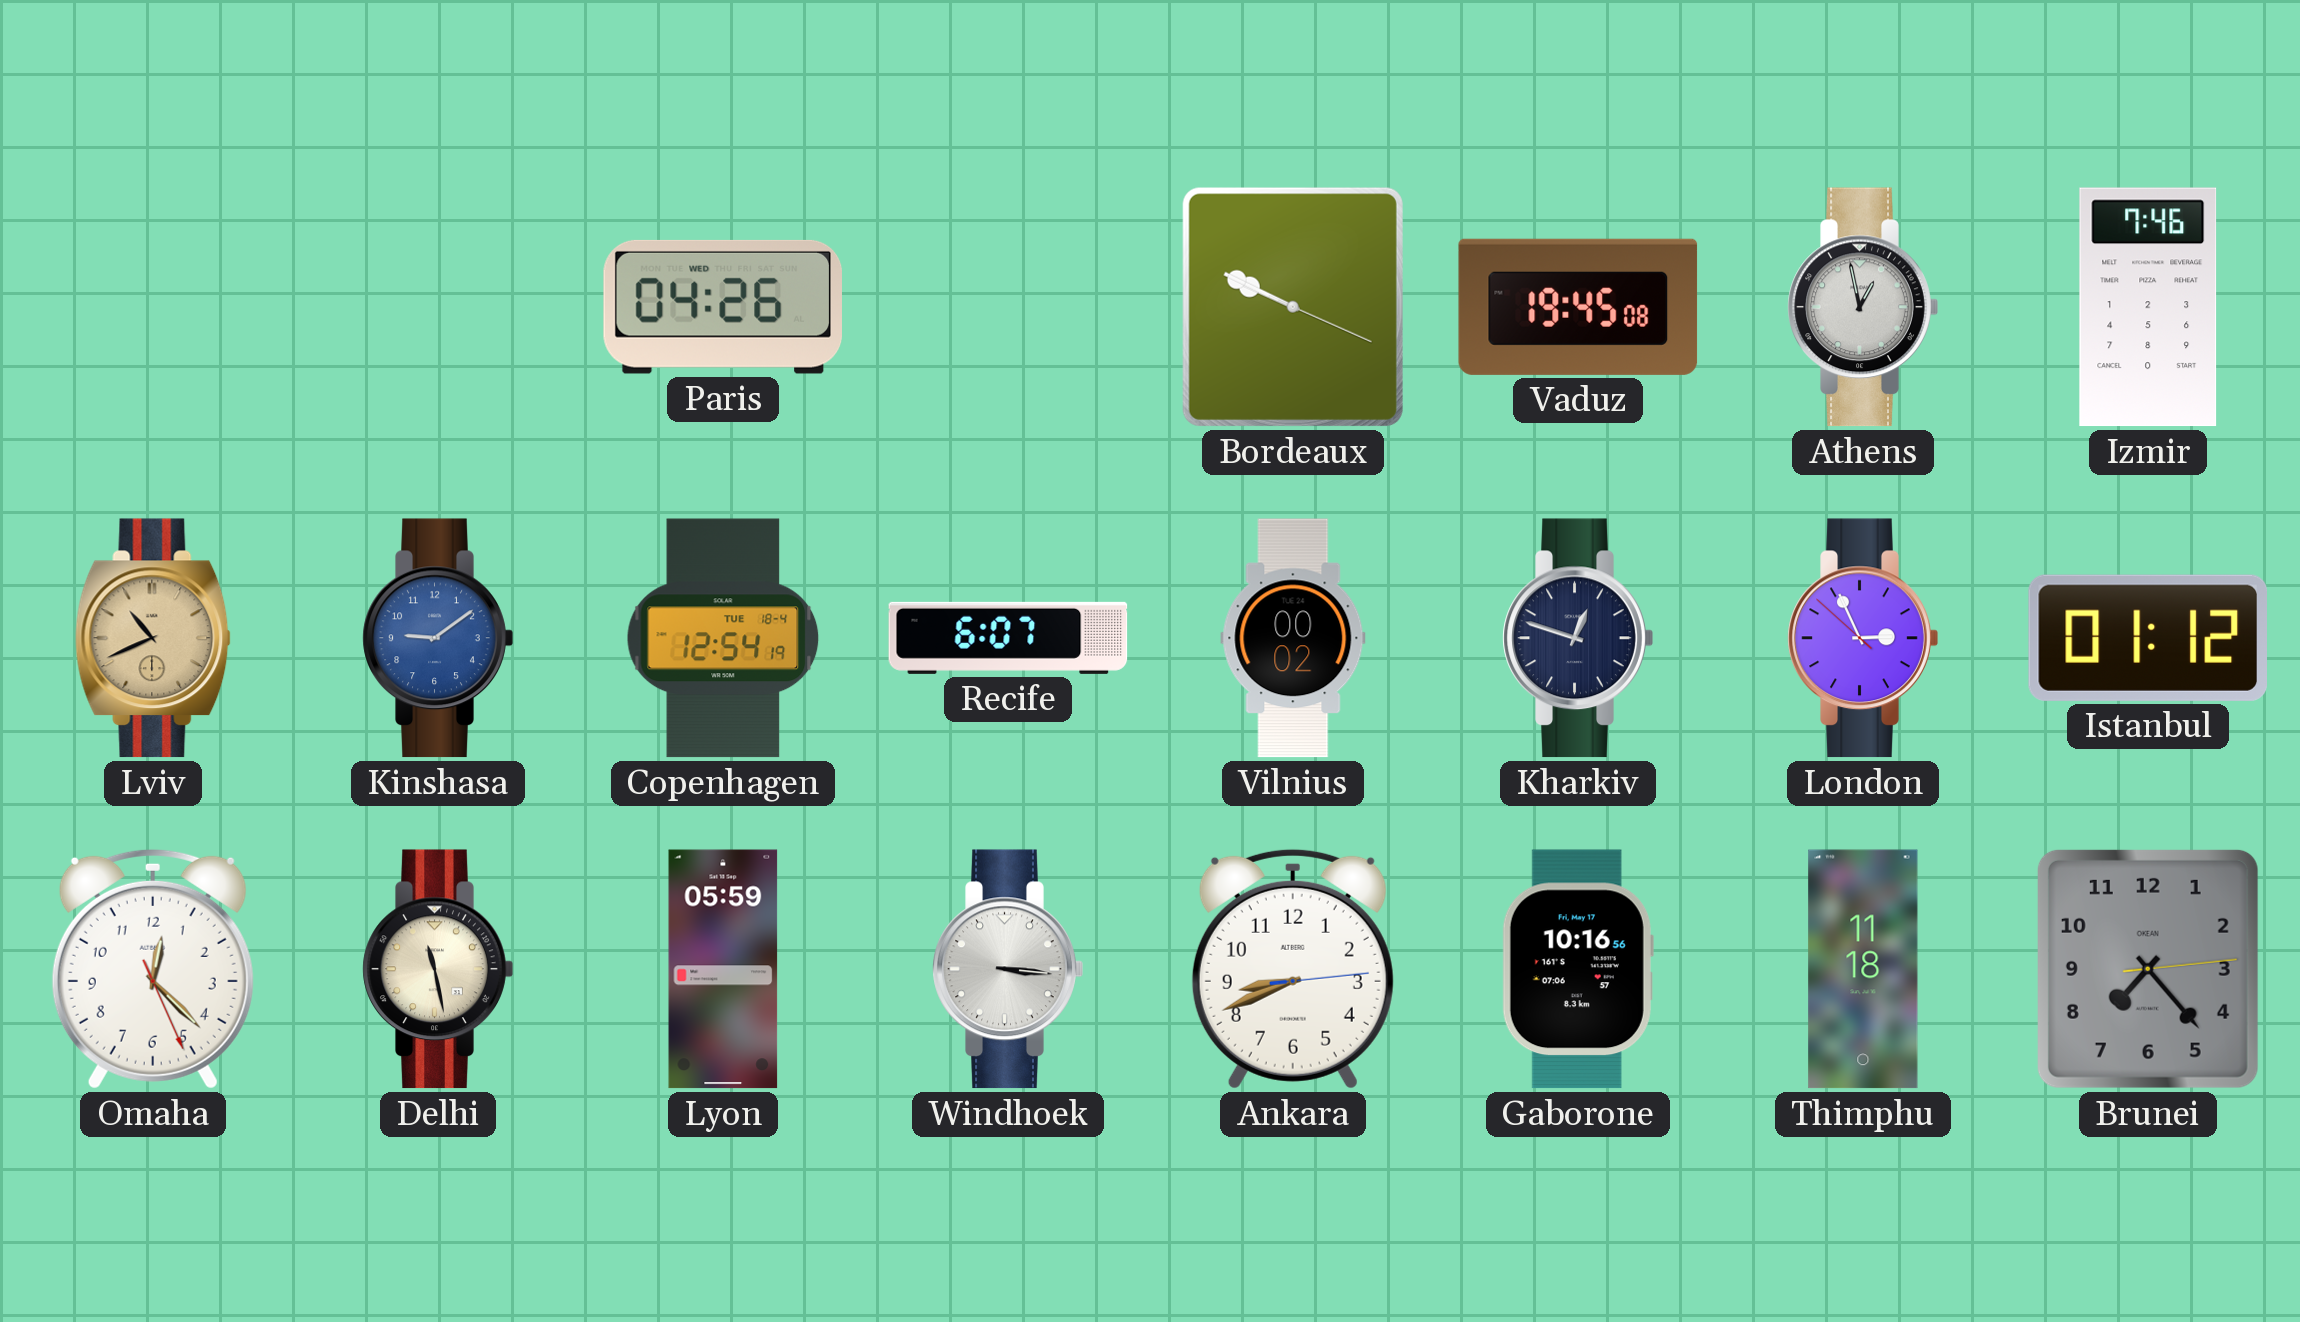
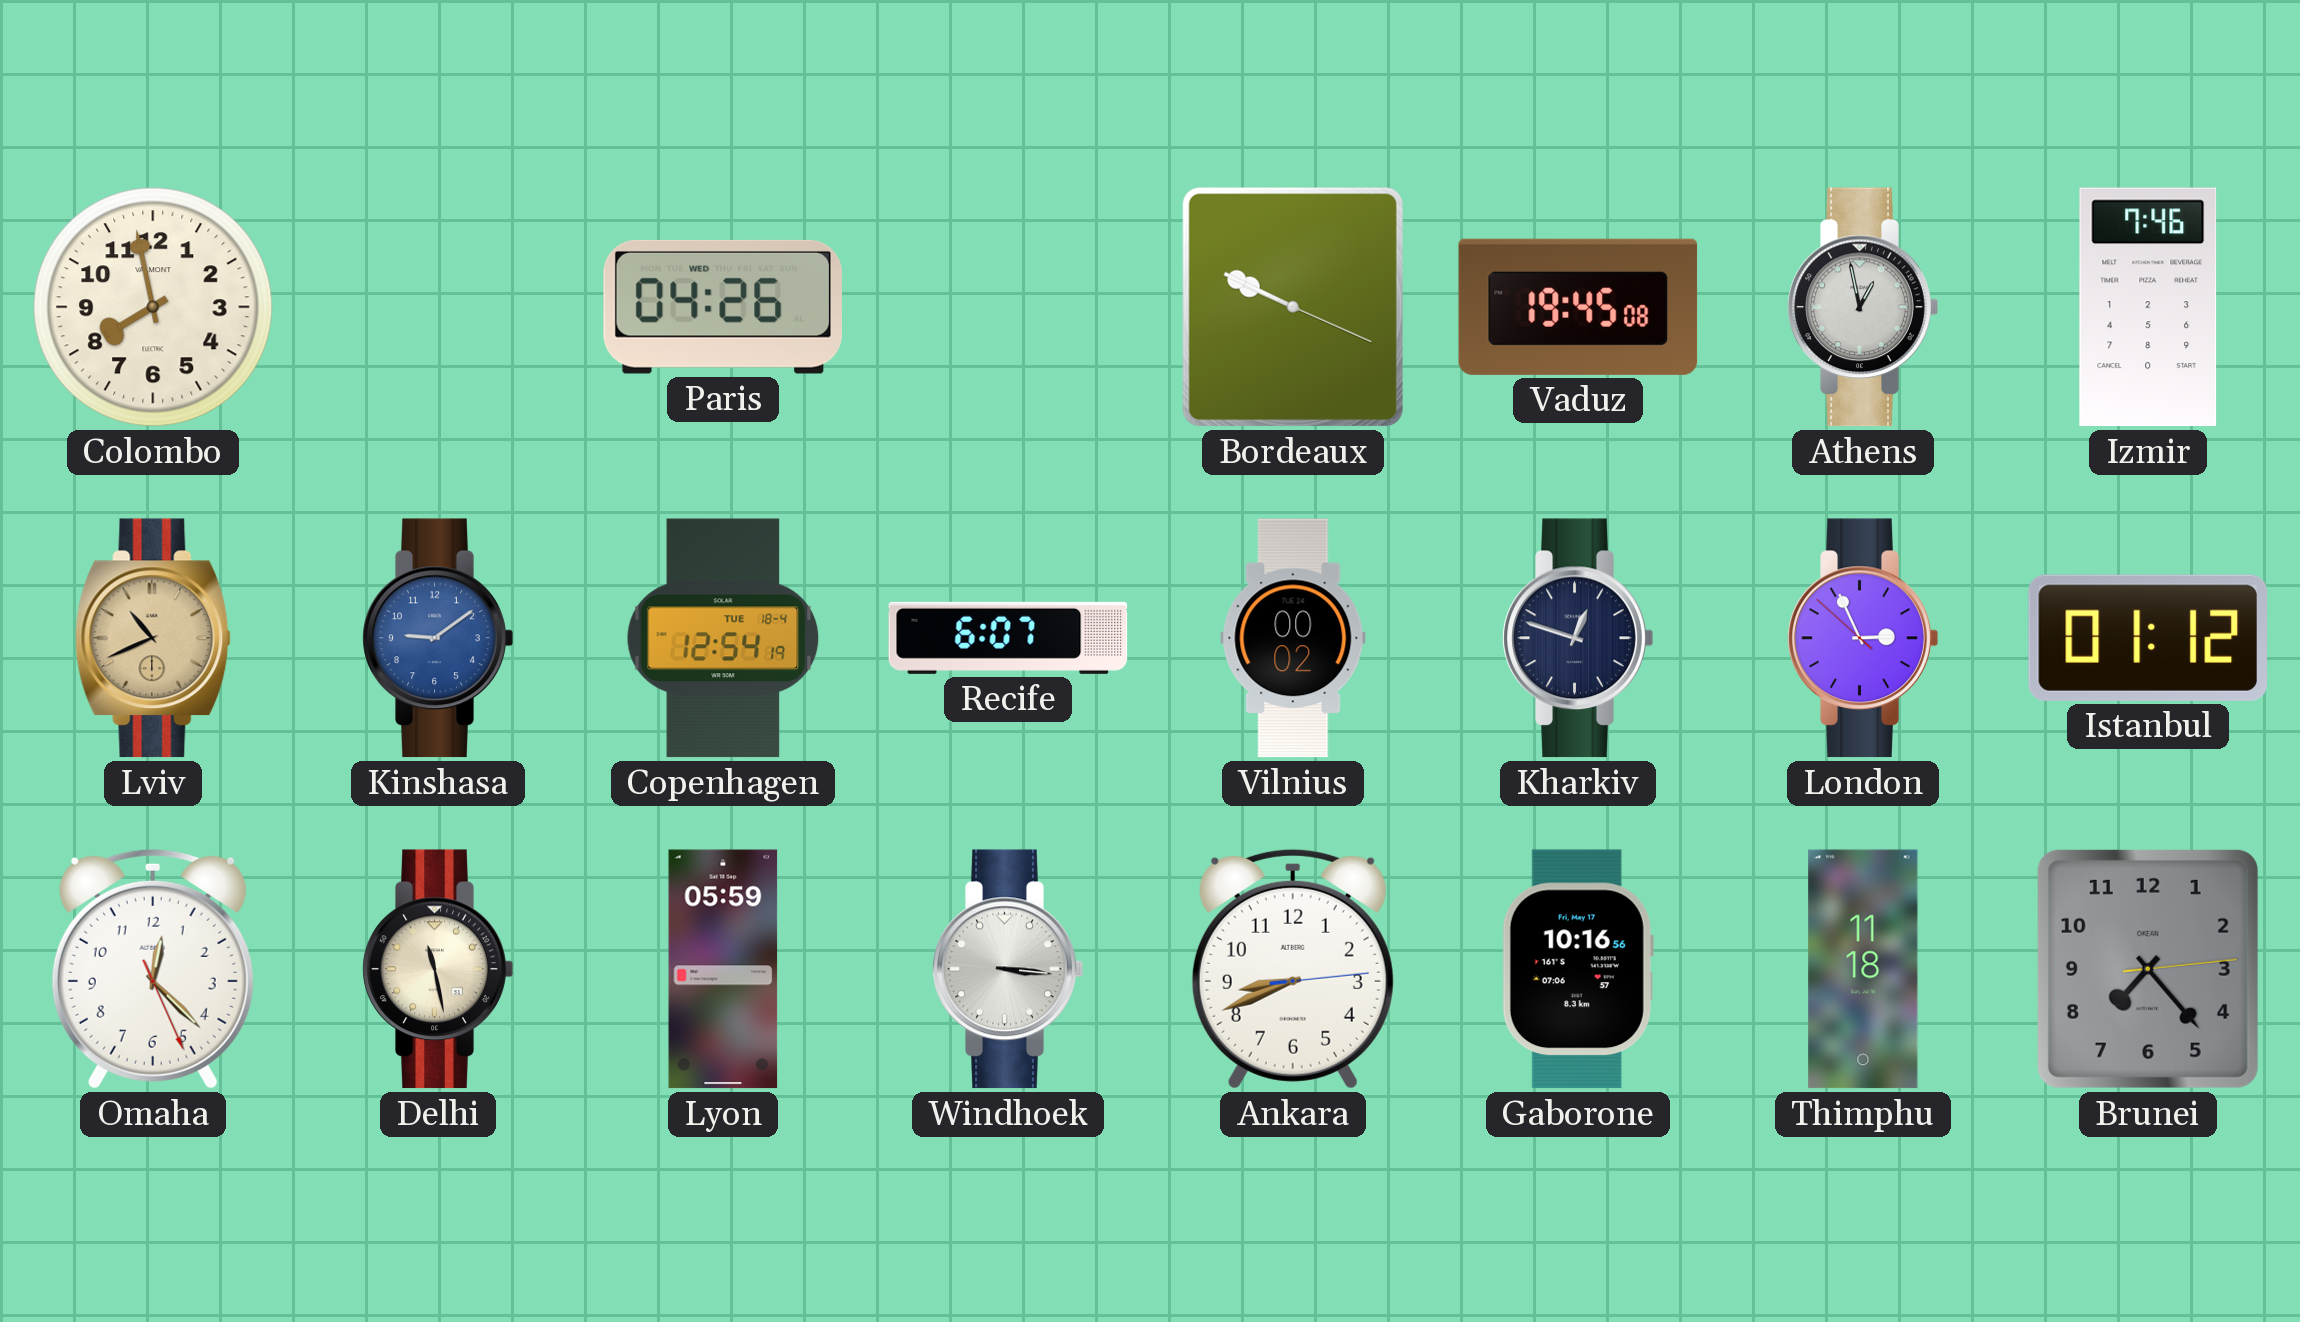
Colombo: none -> 7:58
